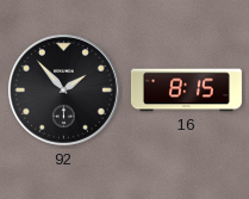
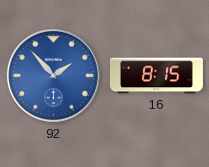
92 dial: black -> blue
